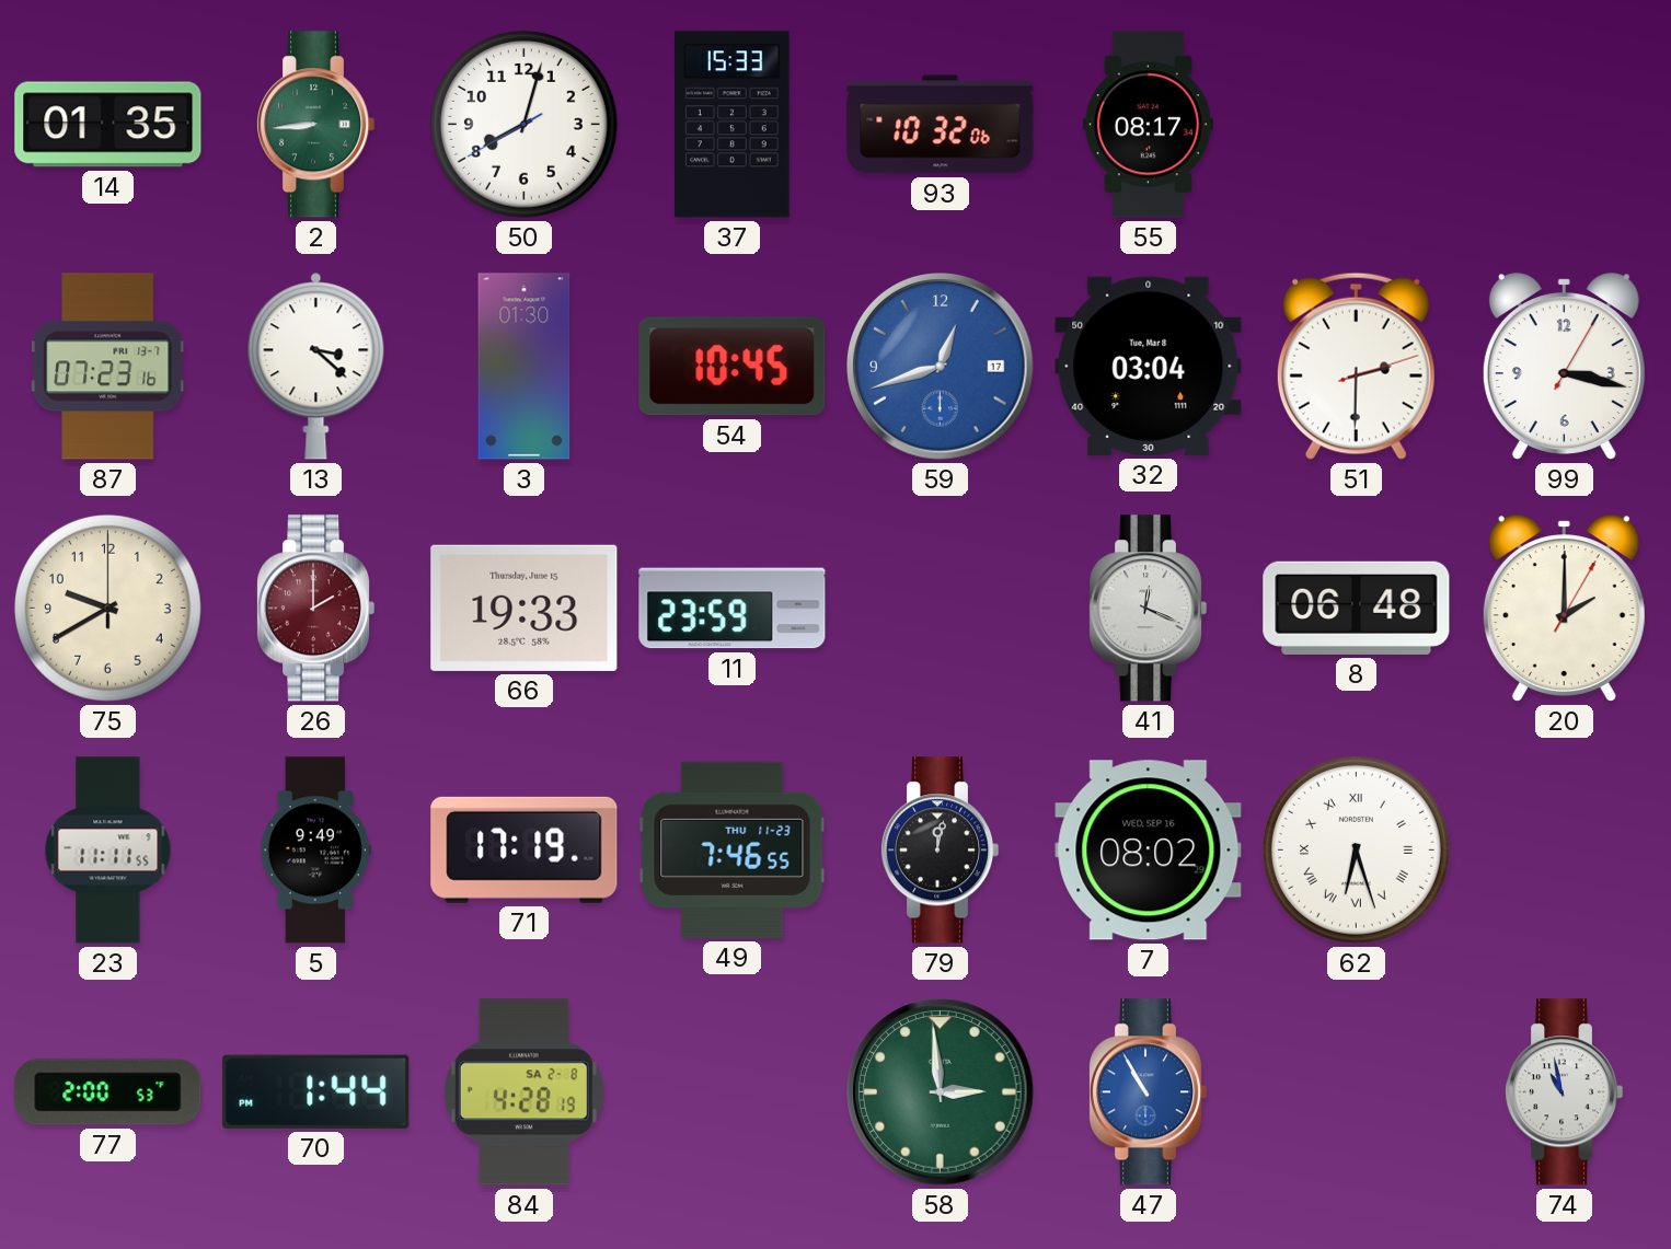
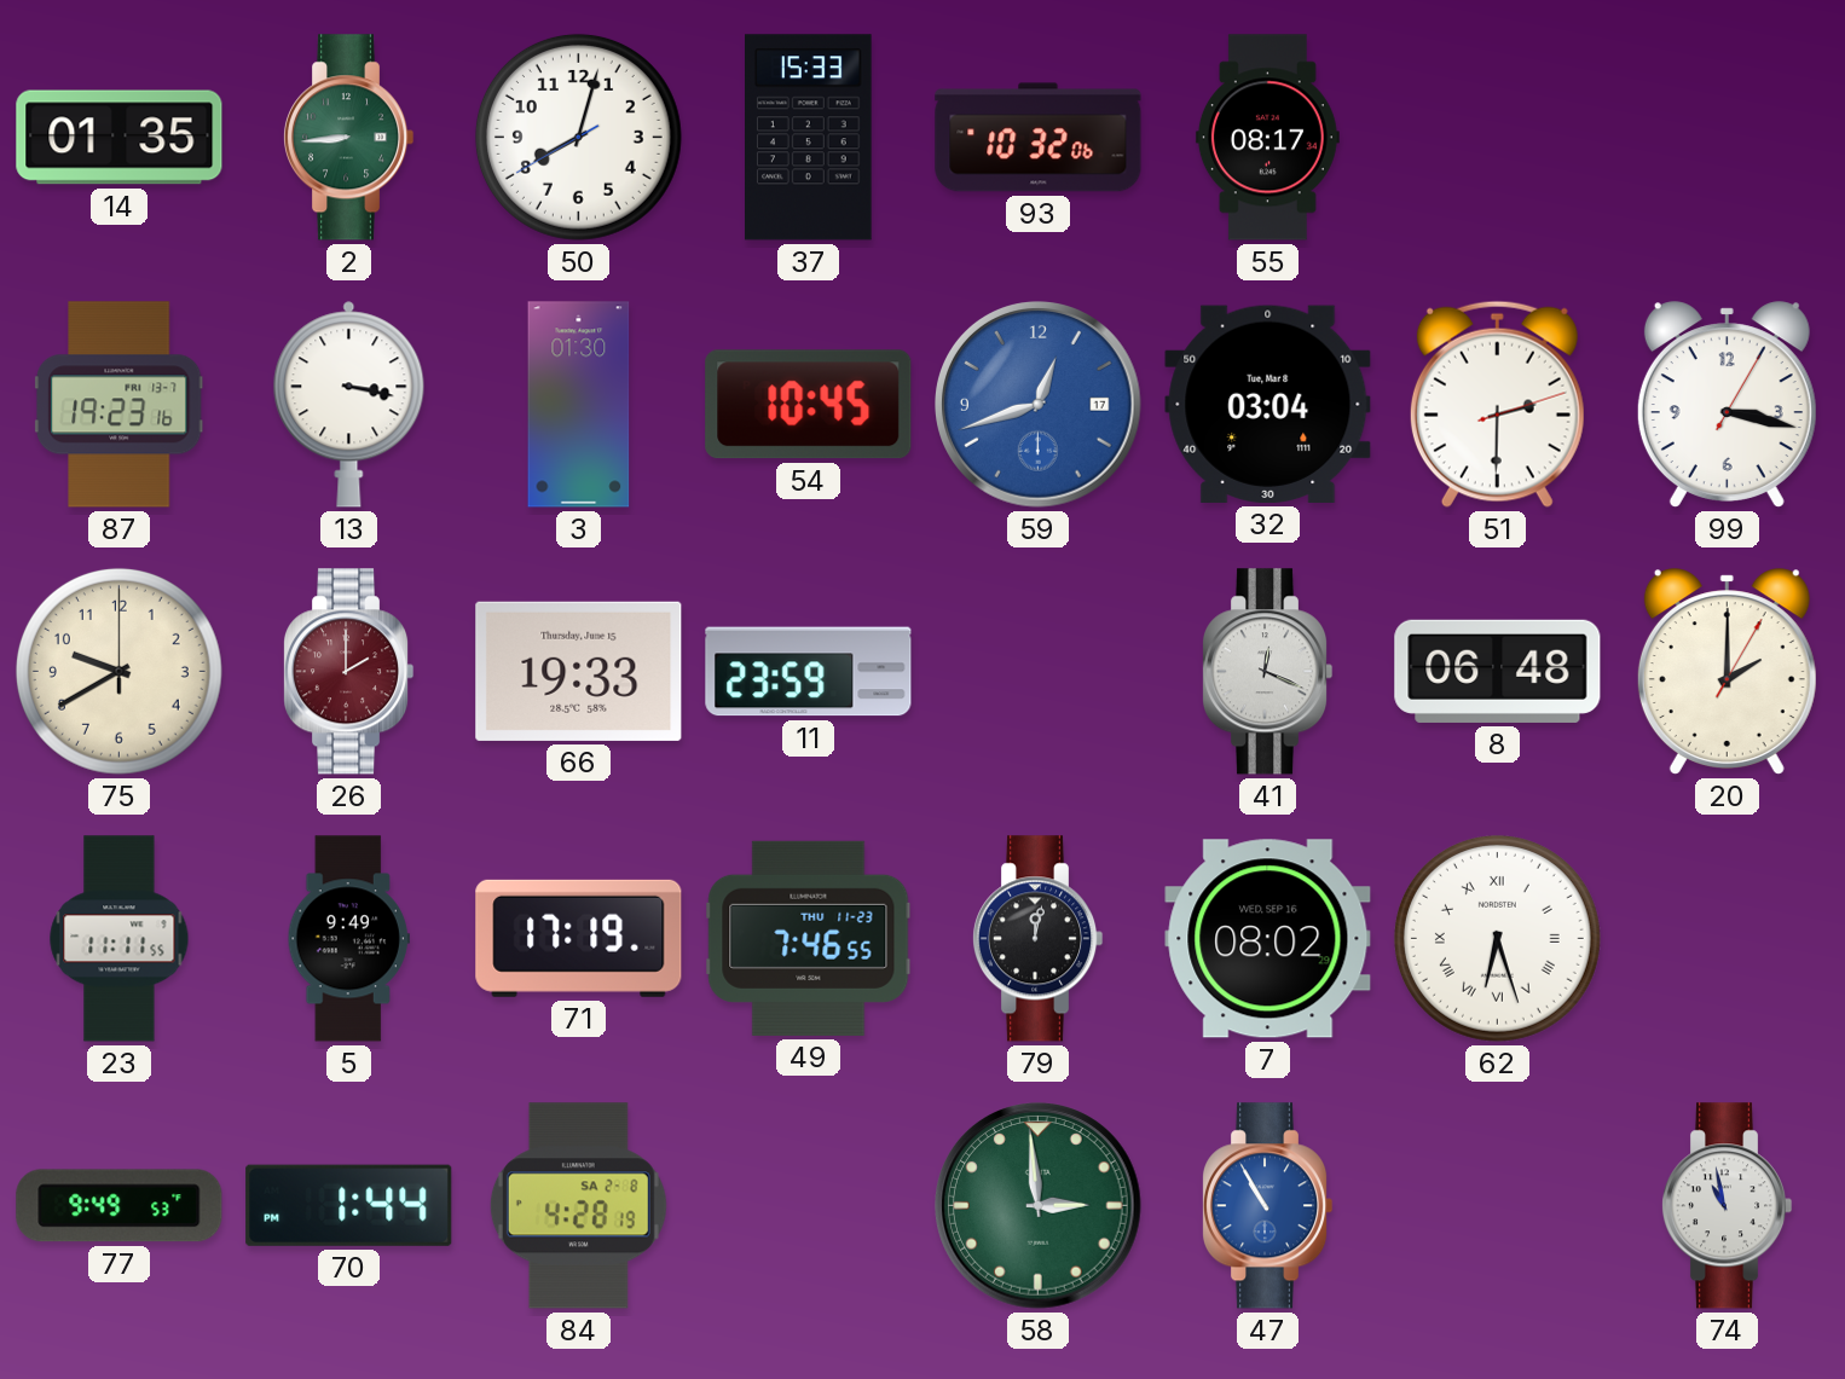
87: 07:23 -> 19:23
13: 3:22 -> 3:17
77: 2:00 -> 9:49
